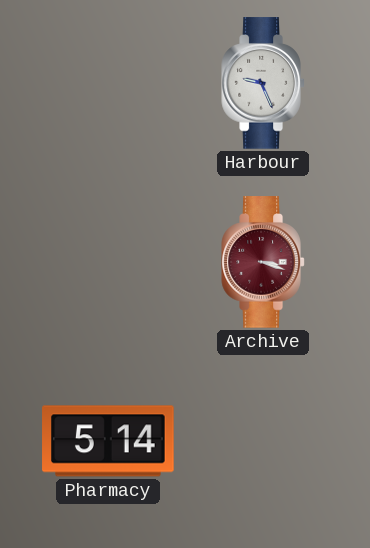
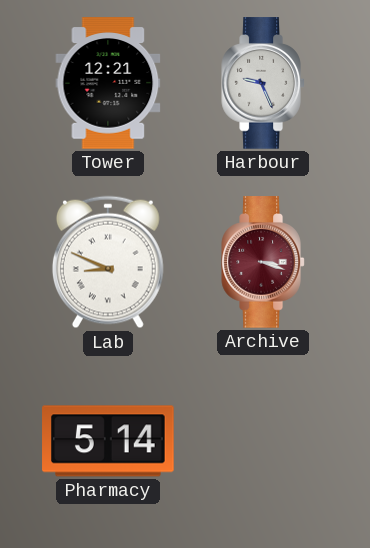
Tower: none -> 12:21
Lab: none -> 8:49
